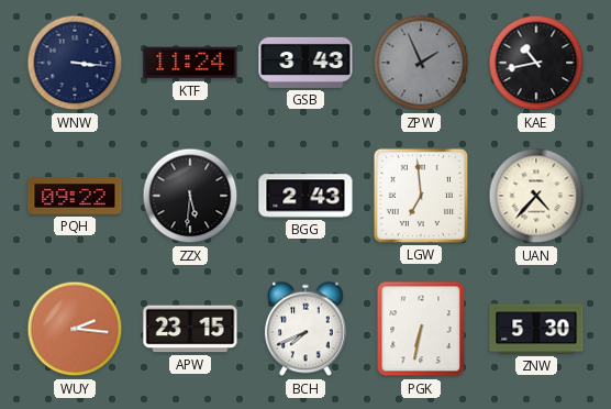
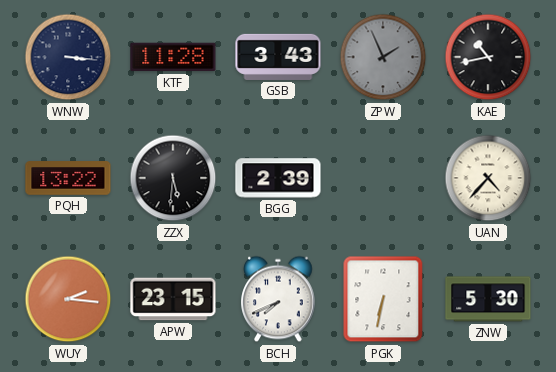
KTF: 11:24 -> 11:28
PQH: 09:22 -> 13:22
BGG: 2:43 -> 2:39
LGW: 6:59 -> none
